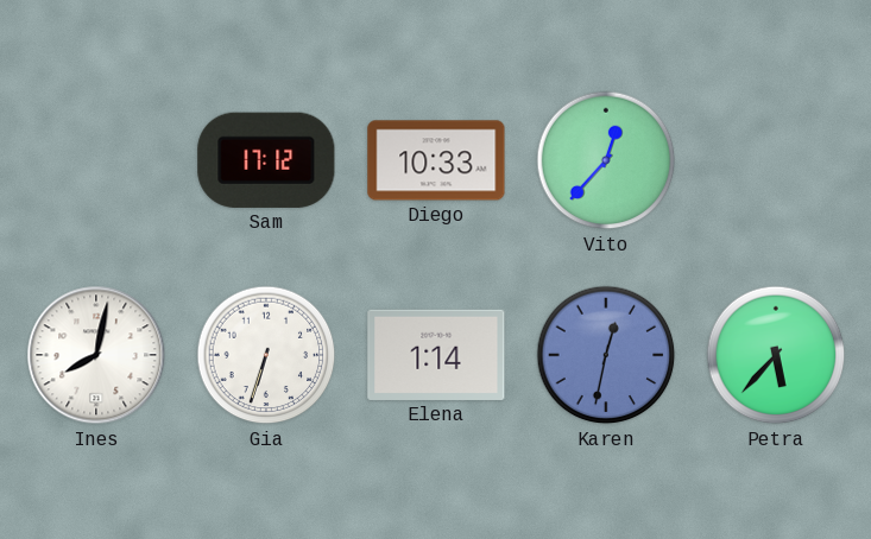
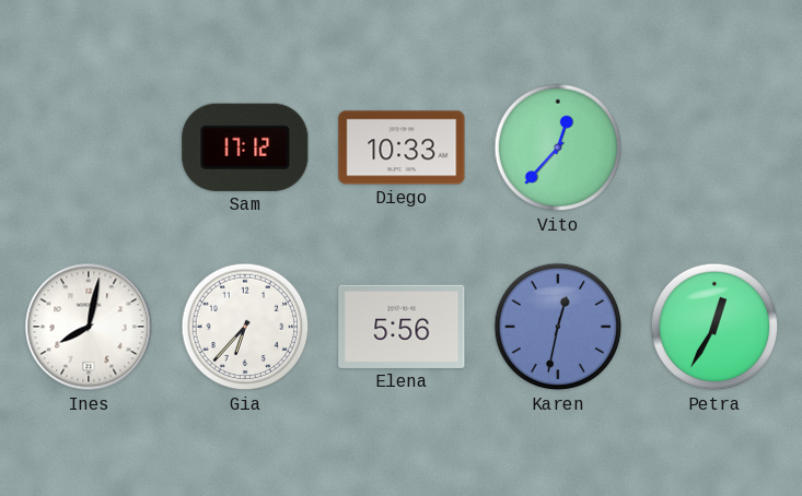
Gia: 6:33 -> 6:37
Elena: 1:14 -> 5:56
Petra: 5:37 -> 12:35
